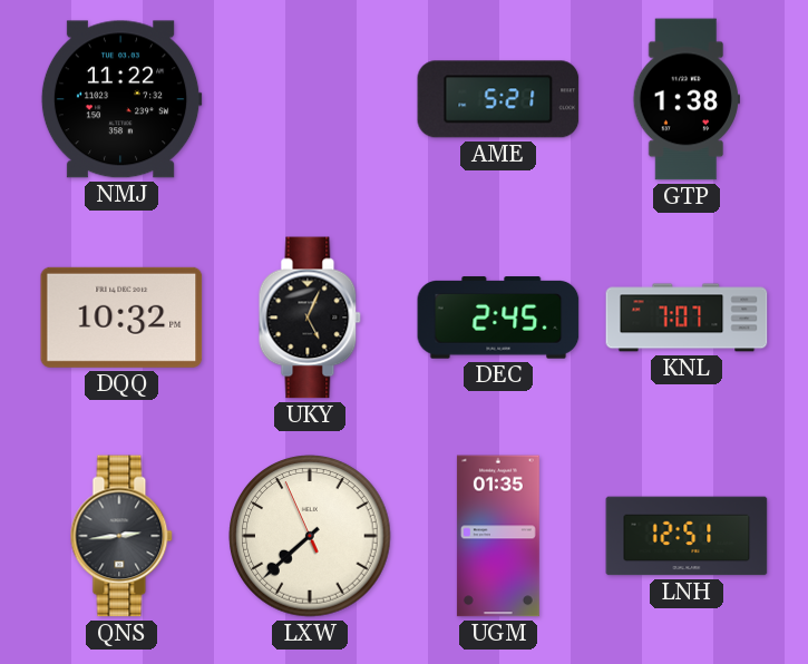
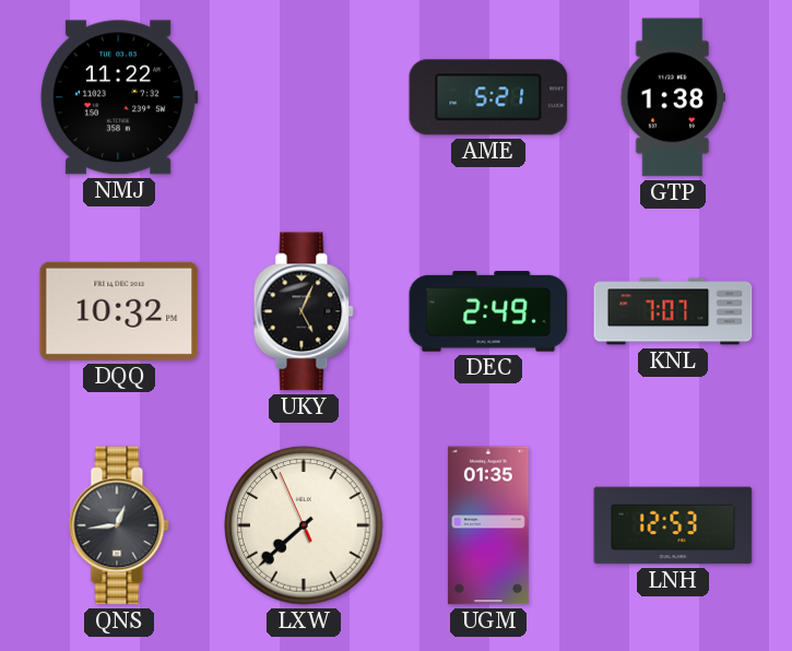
DEC: 2:45 -> 2:49
QNS: 2:44 -> 12:44
LNH: 12:51 -> 12:53
